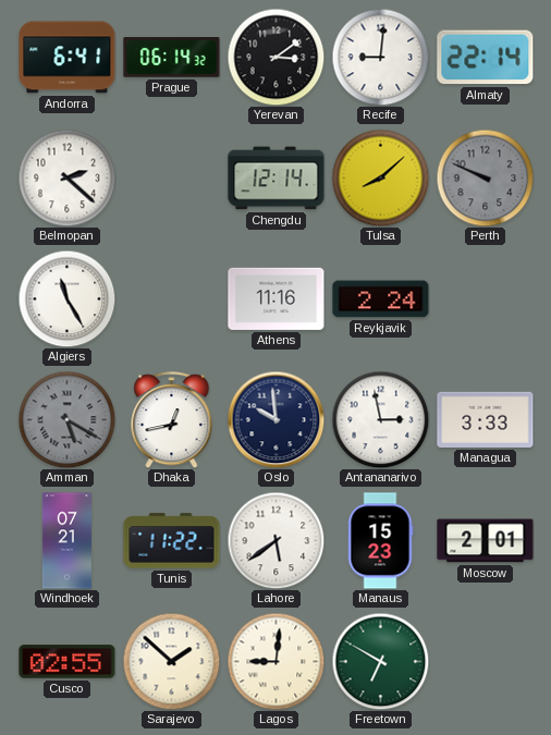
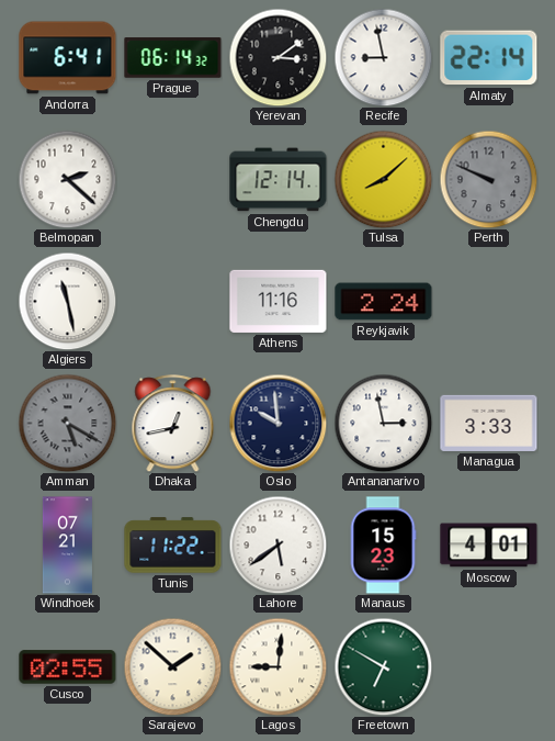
Recife: 9:01 -> 8:58
Algiers: 11:25 -> 11:28
Moscow: 2:01 -> 4:01
